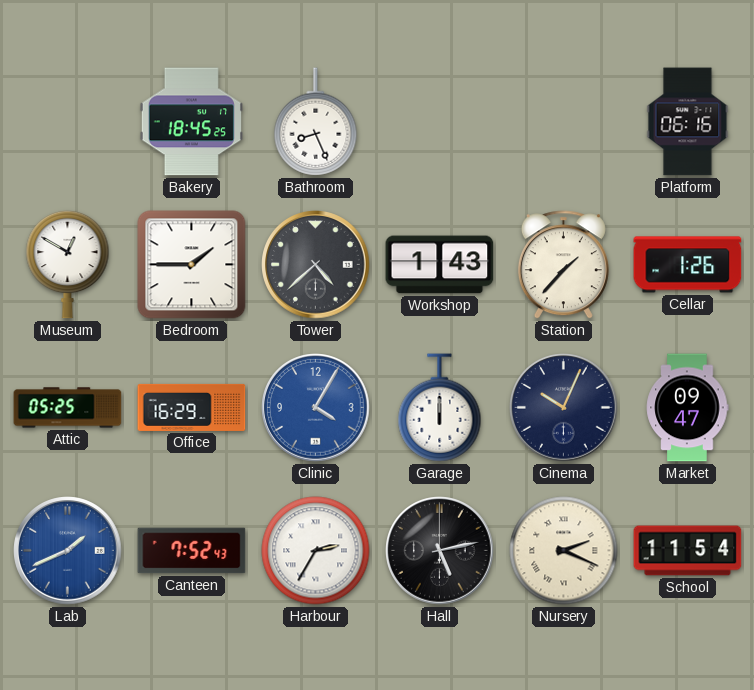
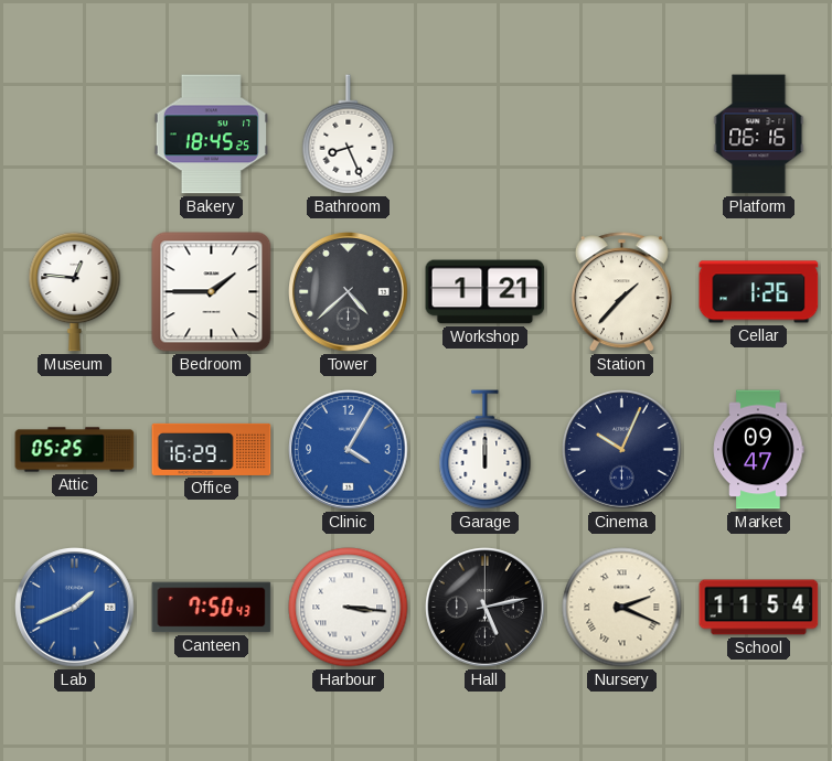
Museum: 12:50 -> 12:46
Workshop: 1:43 -> 1:21
Canteen: 7:52 -> 7:50
Harbour: 2:35 -> 3:16
